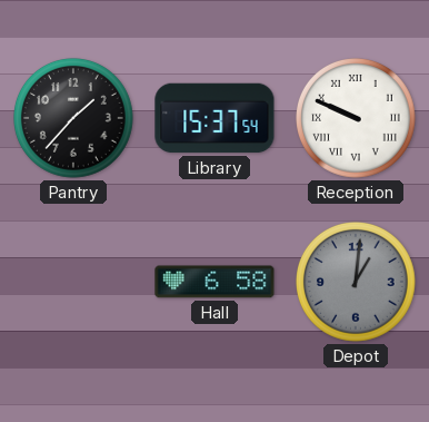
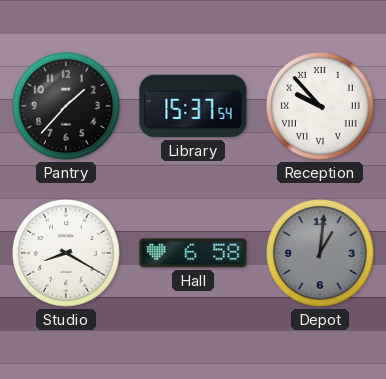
Reception: 9:49 -> 9:53
Studio: none -> 8:20
